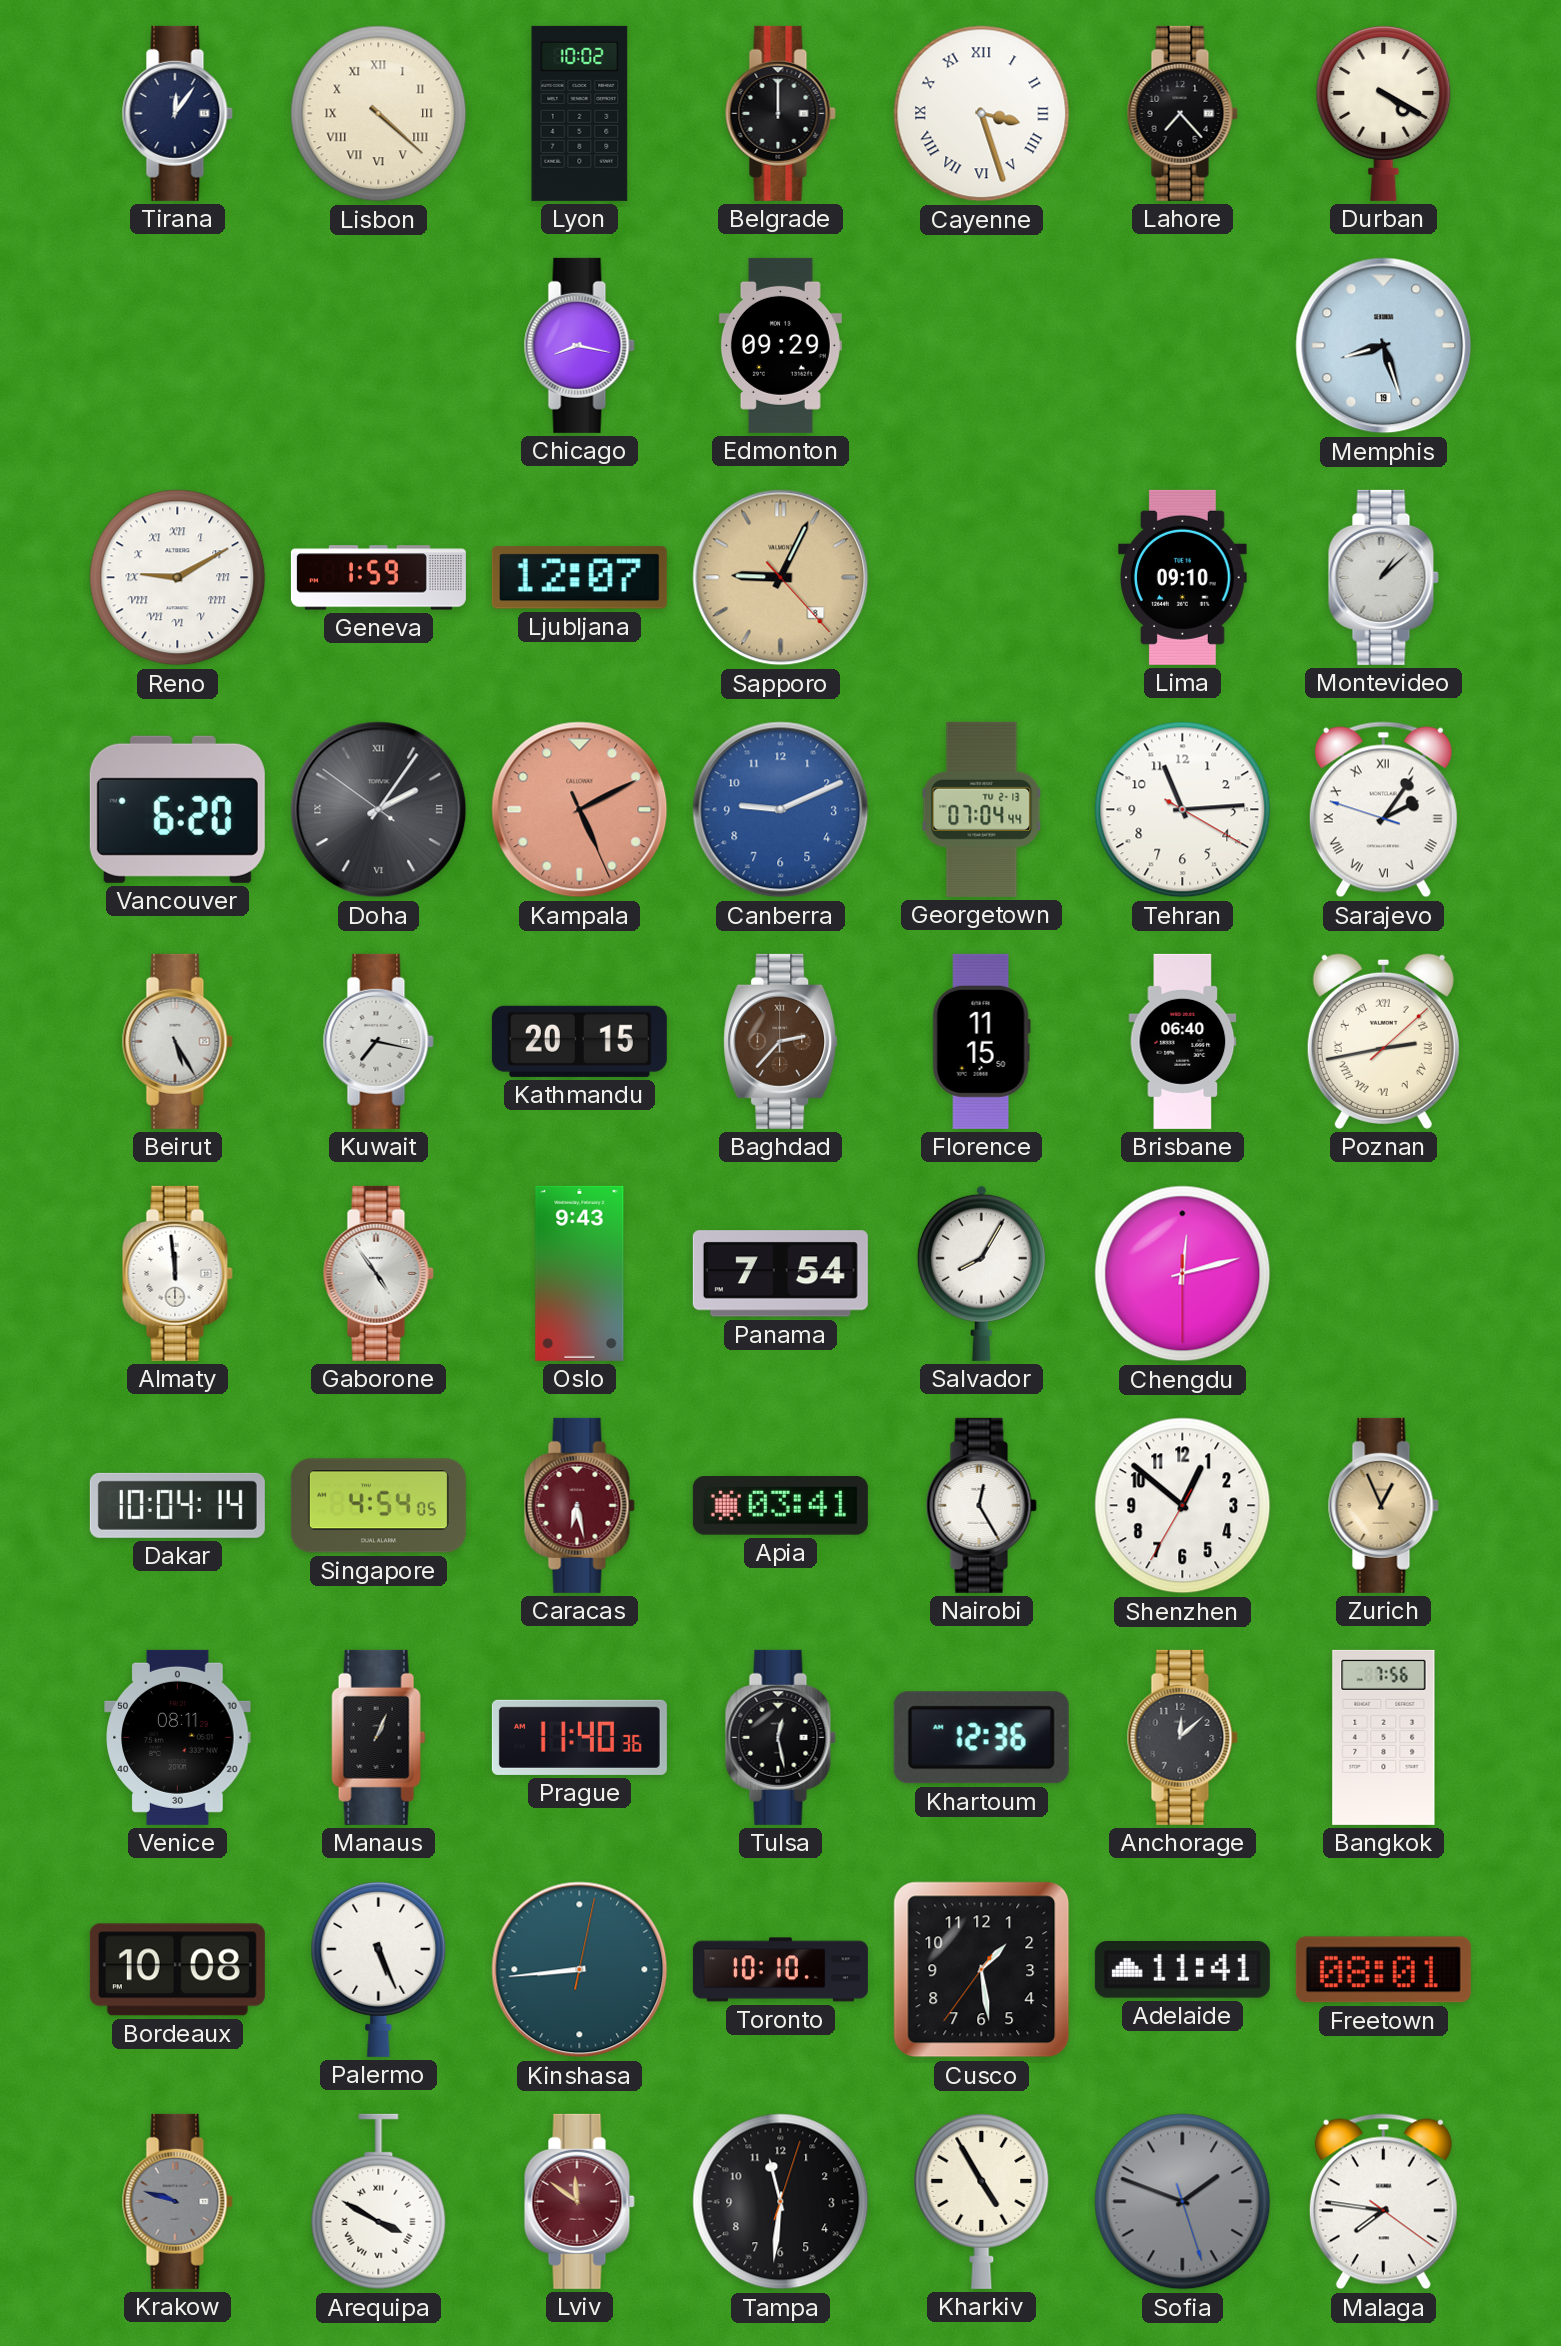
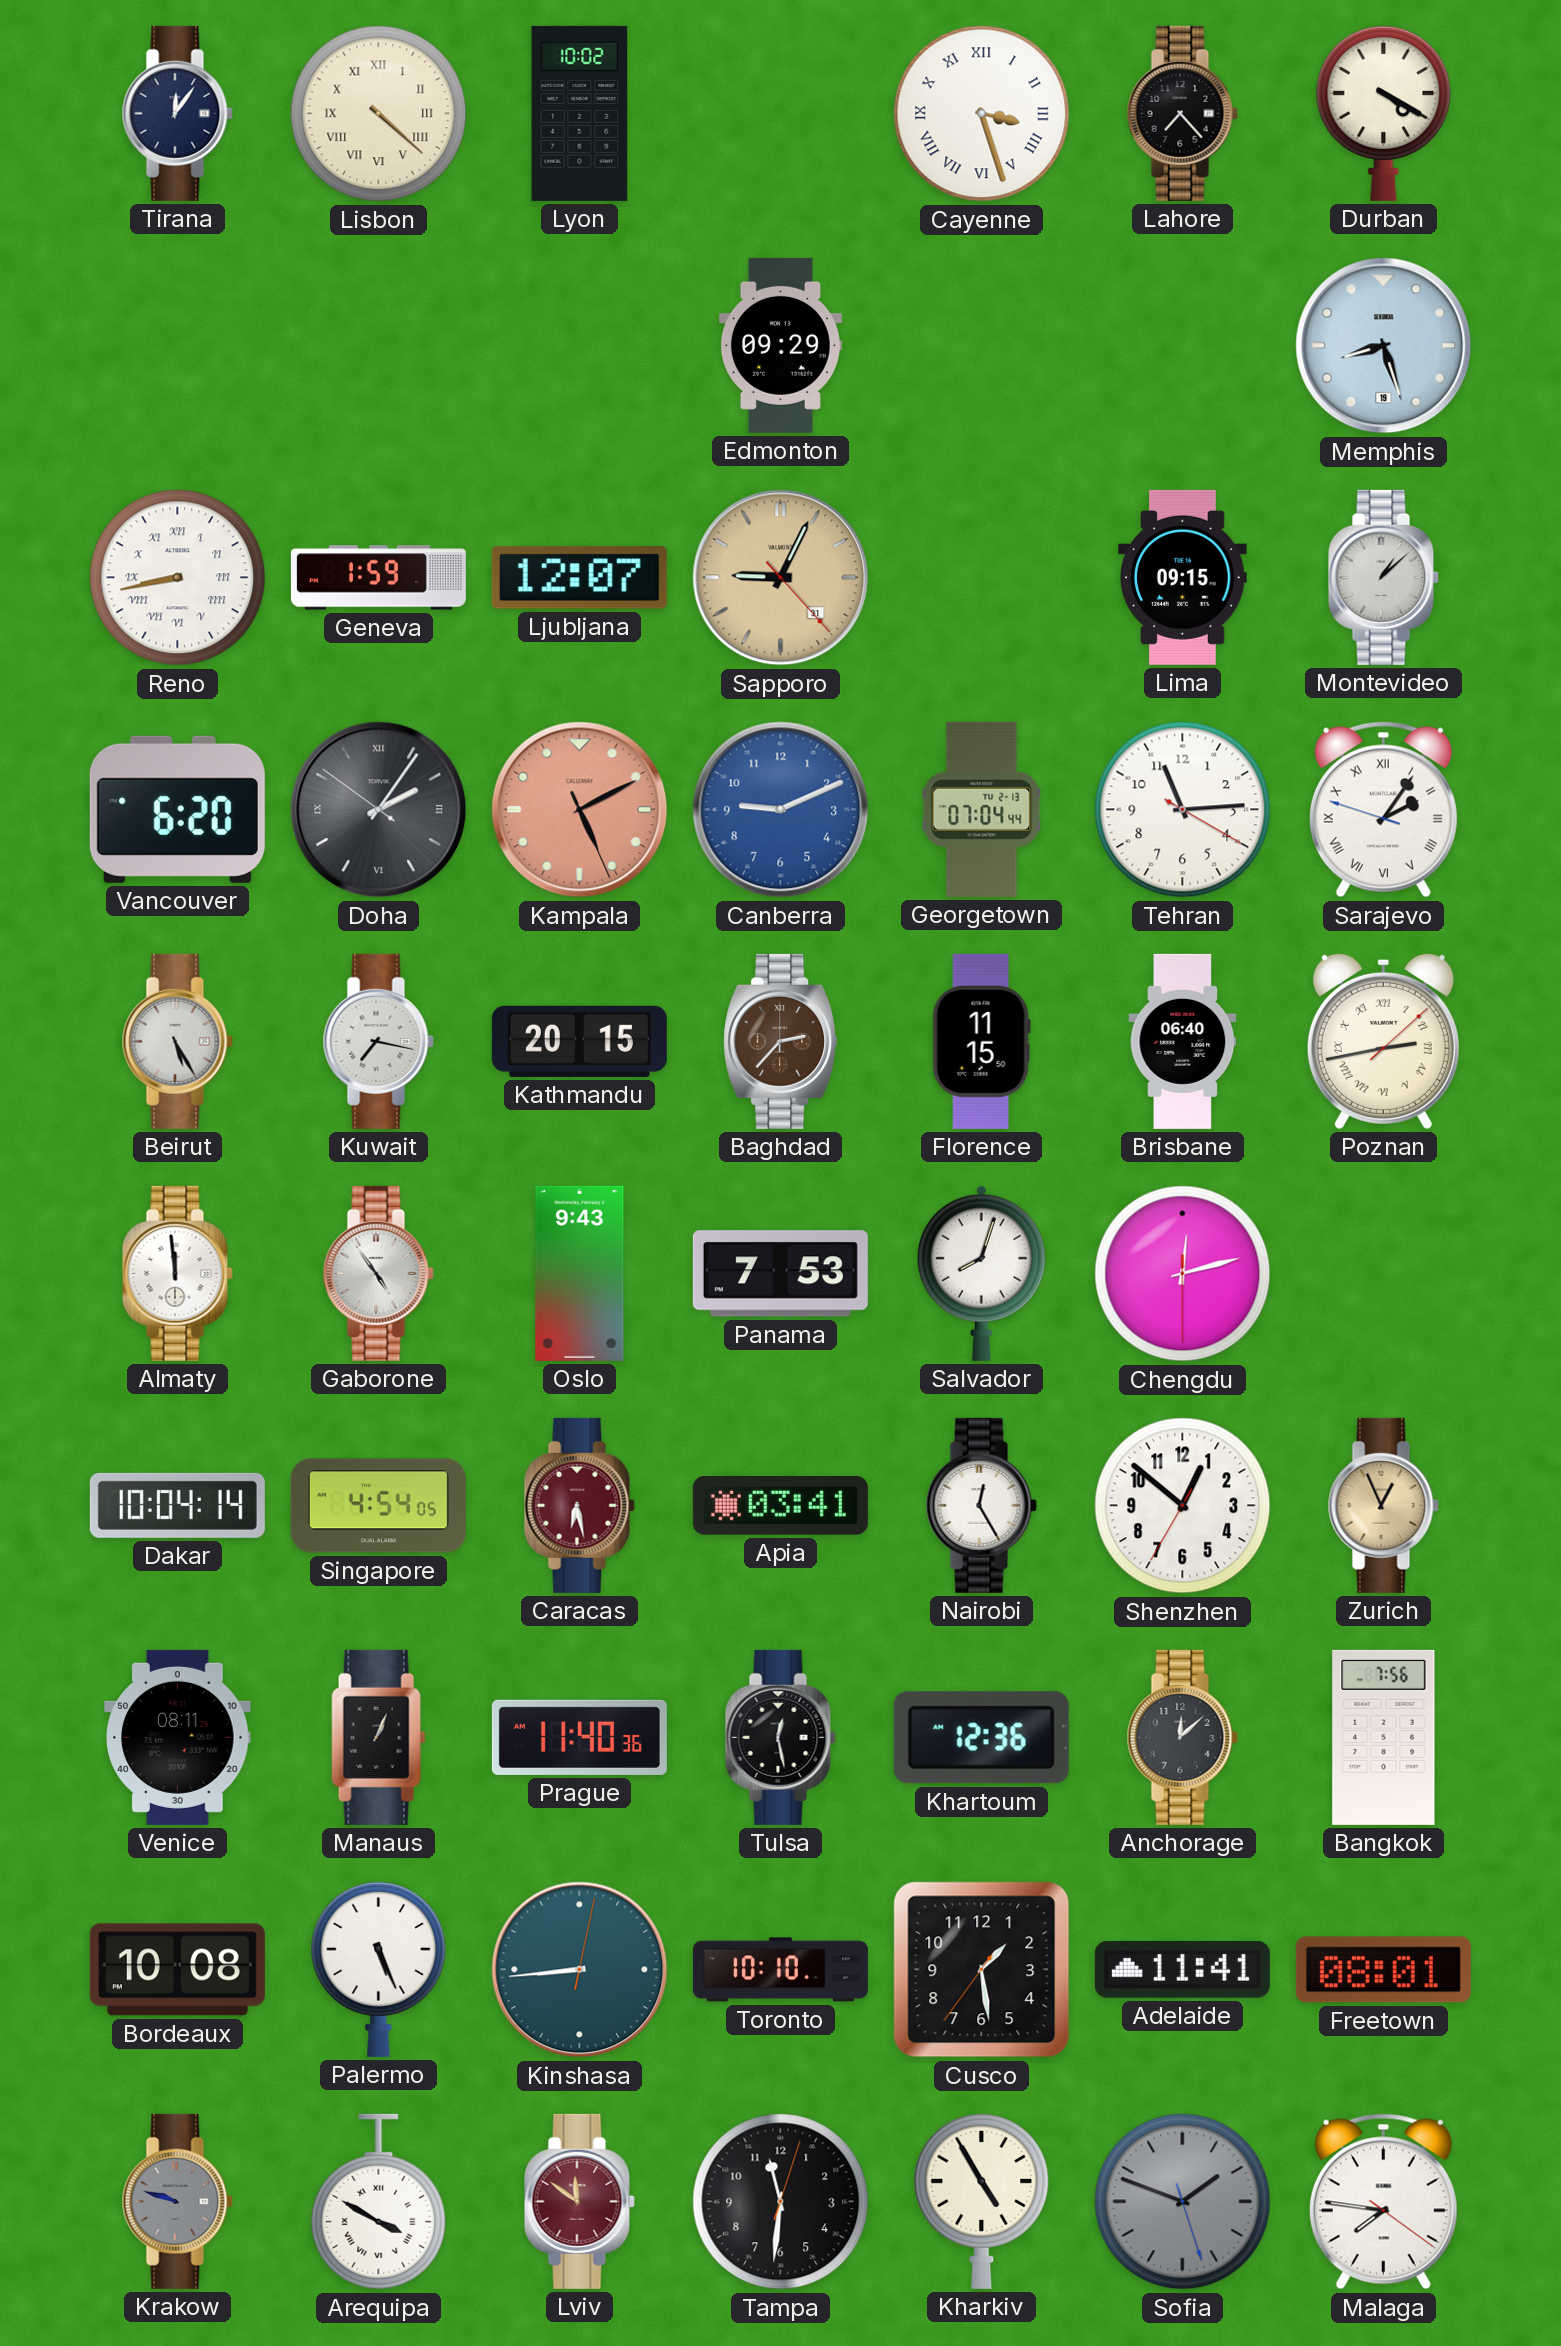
Belgrade: 12:00 -> none
Chicago: 8:17 -> none
Reno: 9:10 -> 8:43
Sapporo date: 8 -> 31
Lima: 09:10 -> 09:15
Panama: 7:54 -> 7:53
Salvador: 8:05 -> 8:03
